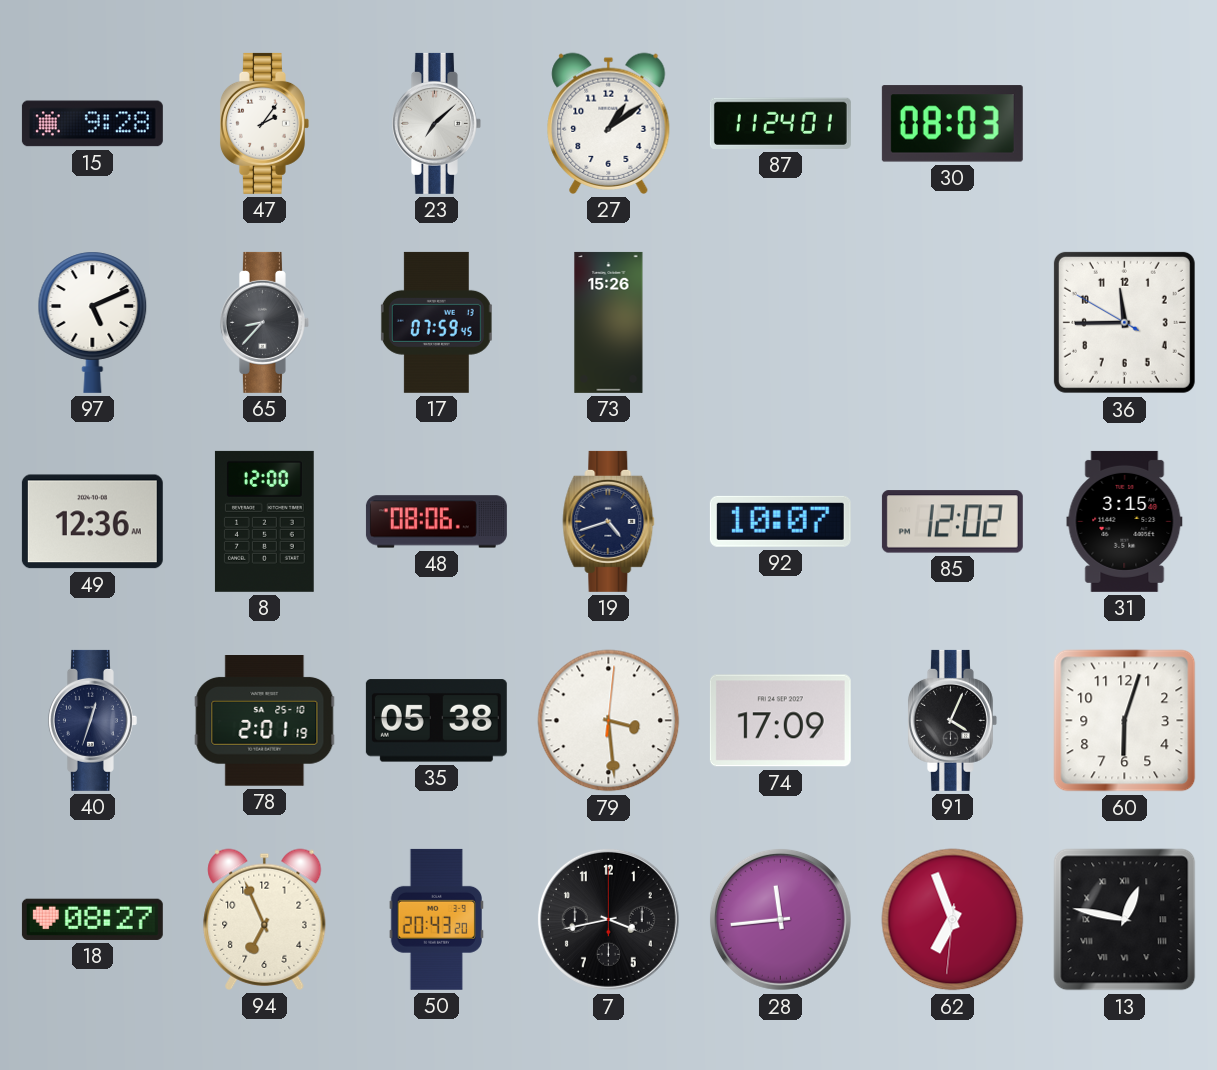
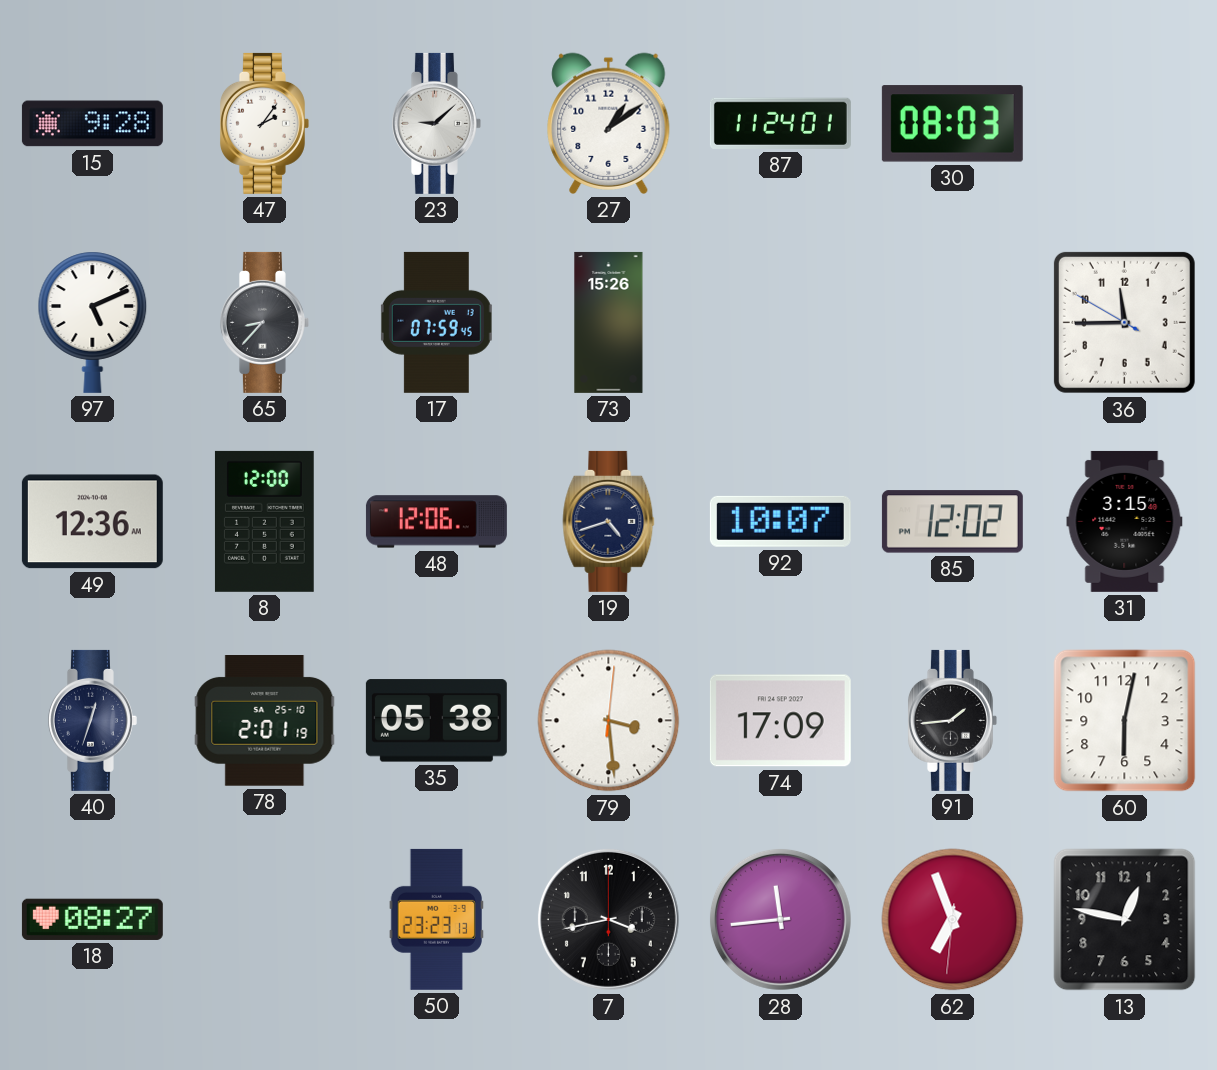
23: 7:08 -> 9:08
48: 08:06 -> 12:06
91: 4:04 -> 1:44
60: 6:03 -> 6:02
94: 6:56 -> none
50: 20:43 -> 23:23
13 numerals: Roman -> Arabic
